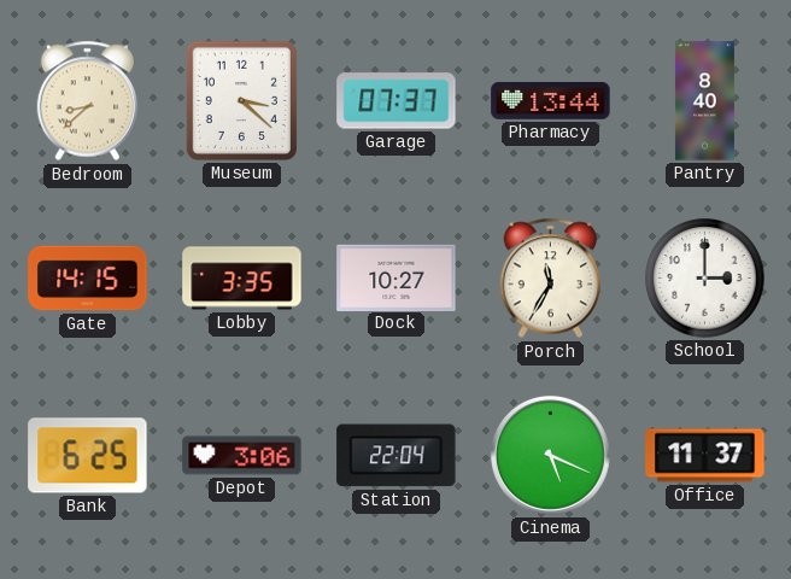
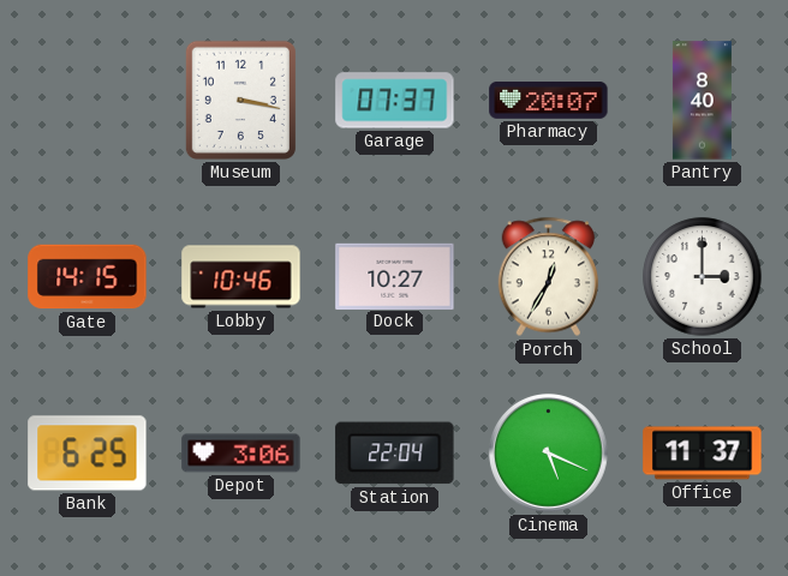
Bedroom: 8:38 -> none
Museum: 3:22 -> 3:17
Pharmacy: 13:44 -> 20:07
Lobby: 3:35 -> 10:46
Porch: 11:35 -> 12:35
